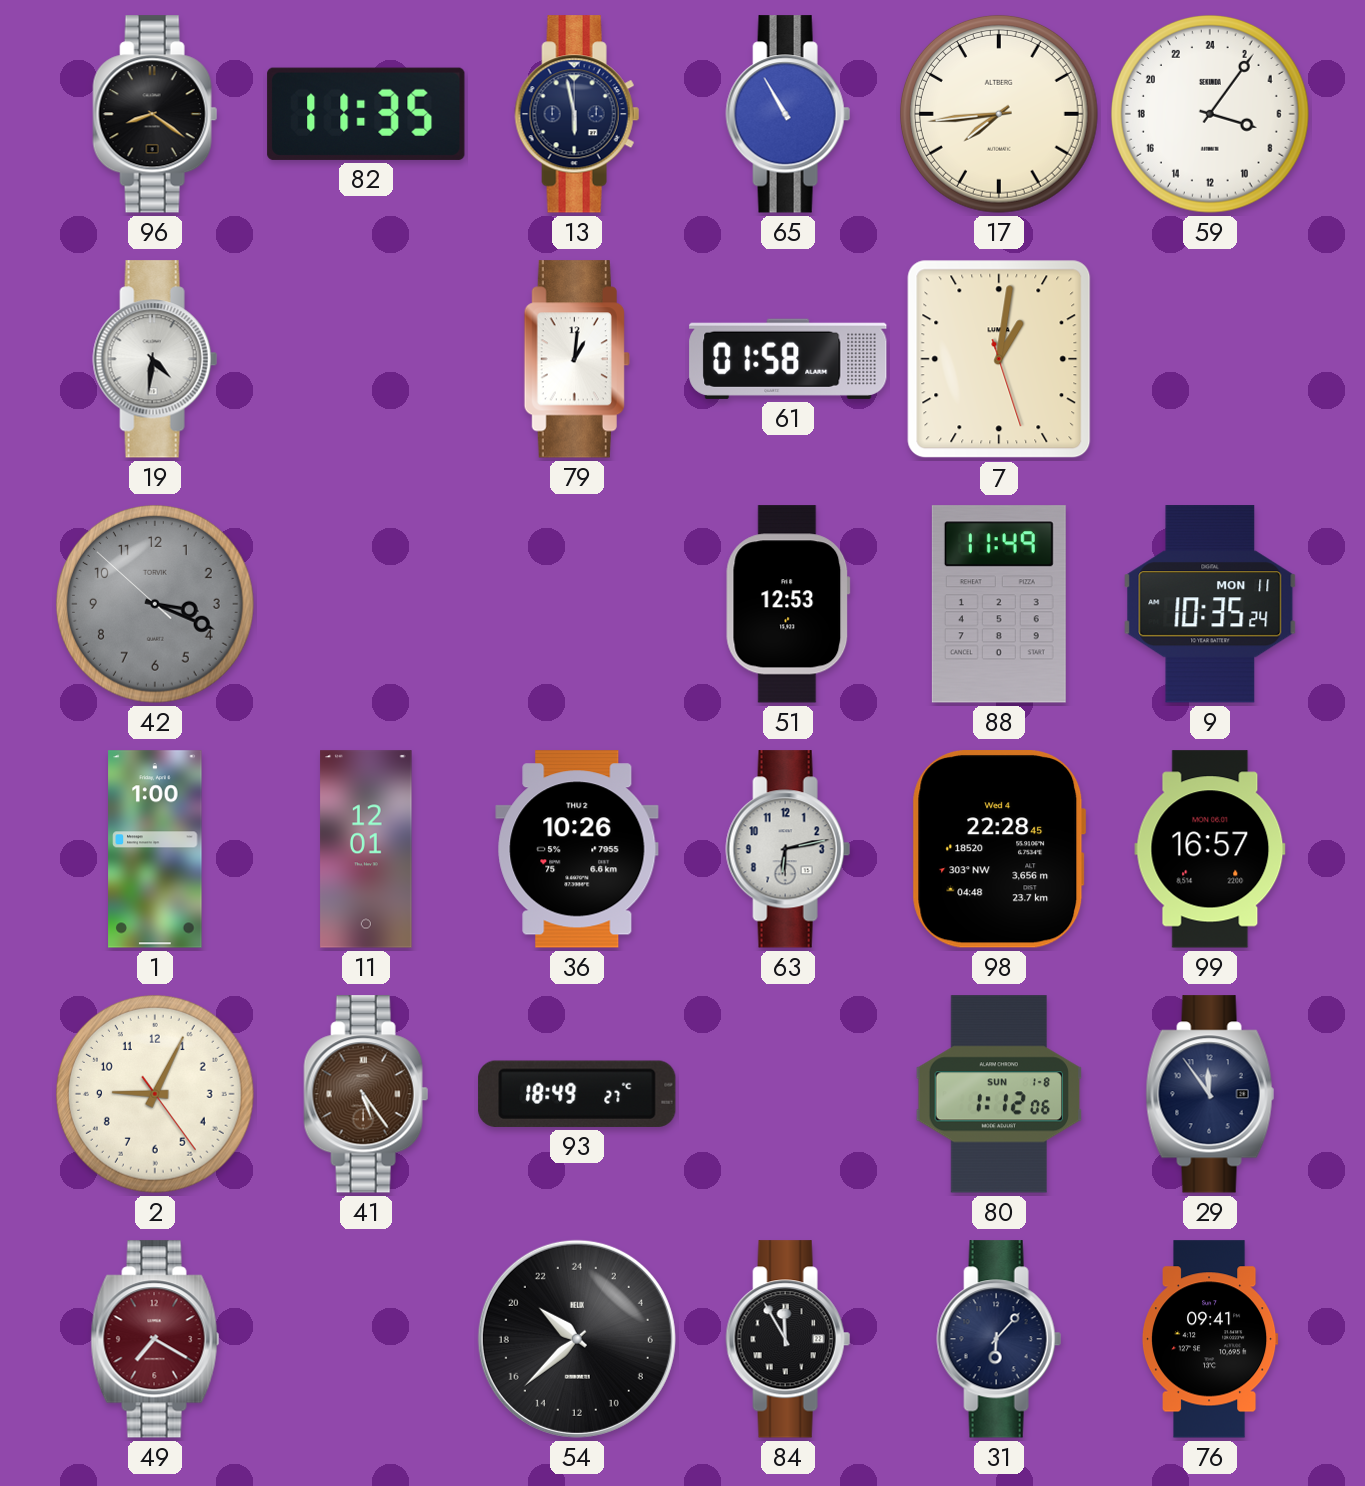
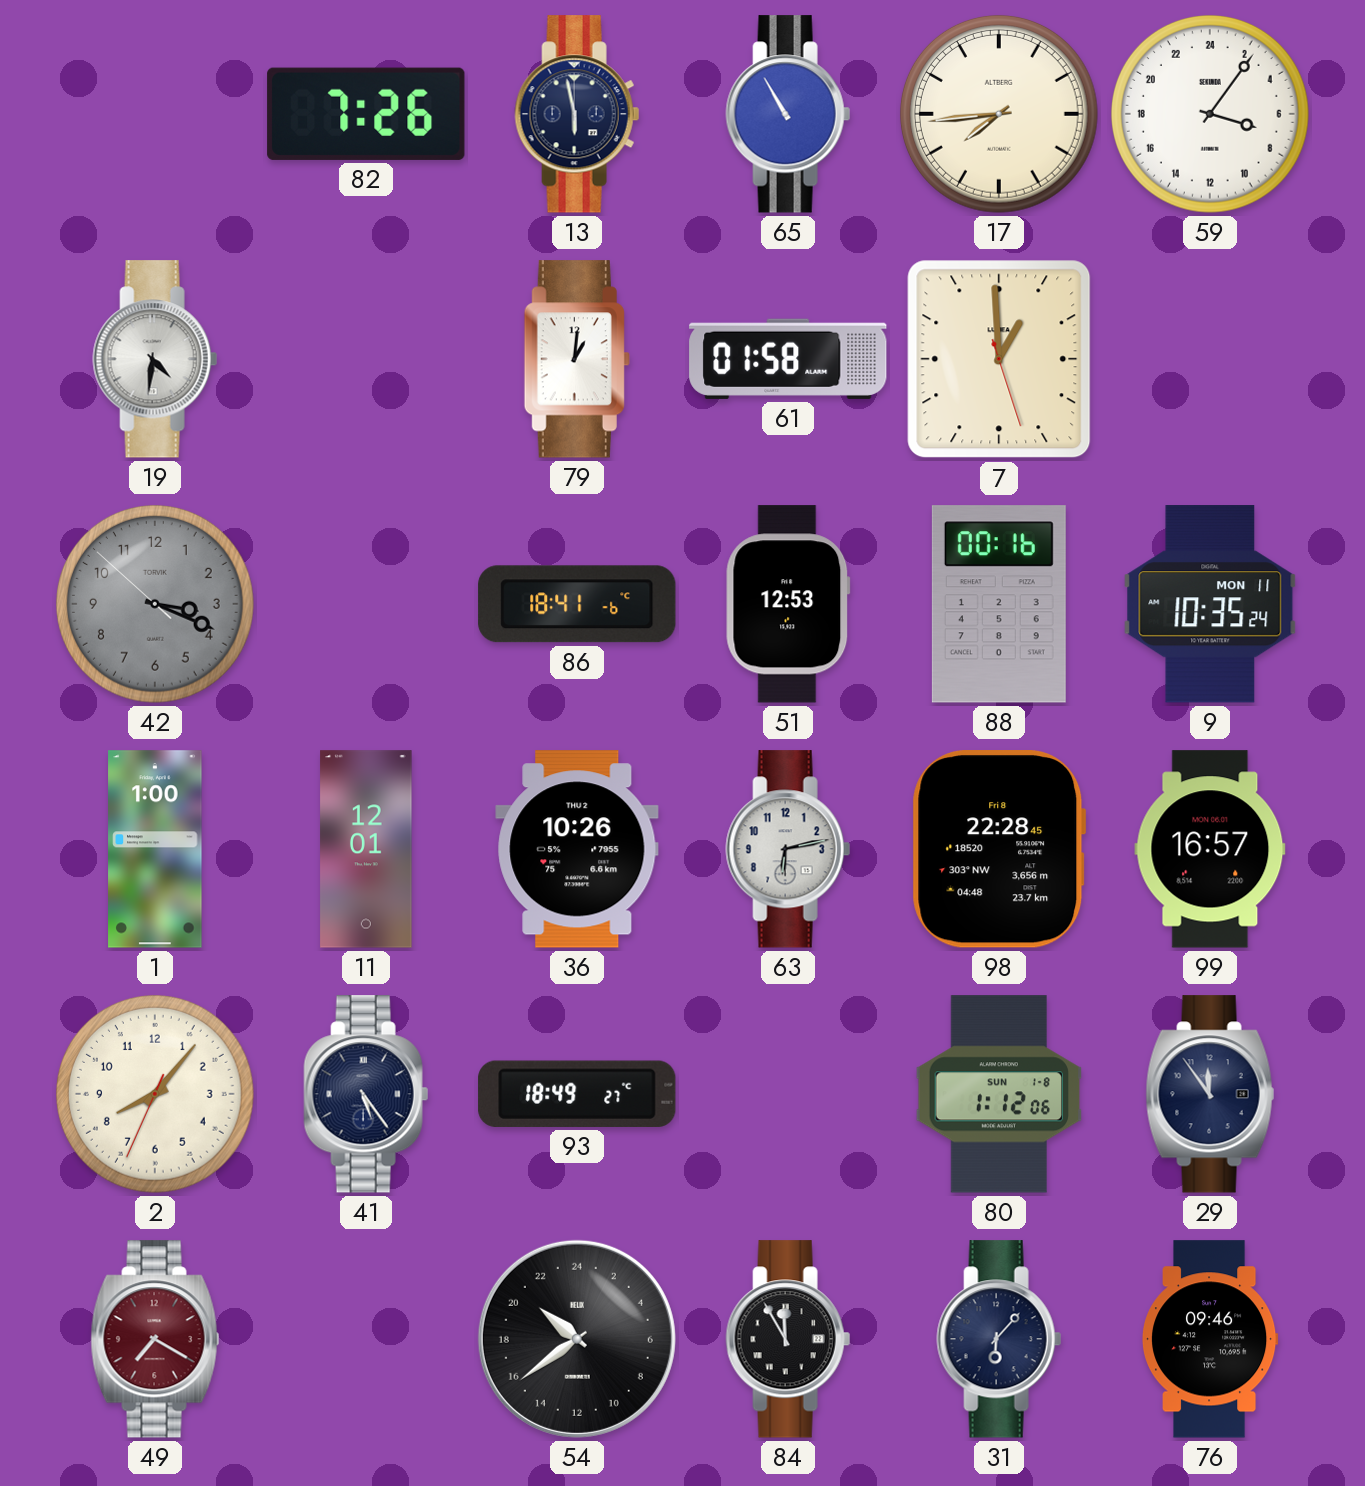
96: 8:21 -> none
82: 11:35 -> 7:26
7: 1:01 -> 12:59
86: none -> 18:41
88: 11:49 -> 00:16
98 date: Wed 4 -> Fri 8
2: 9:04 -> 8:06
41 dial: brown -> navy
54: 20:38 -> 20:39
76: 09:41 -> 09:46
